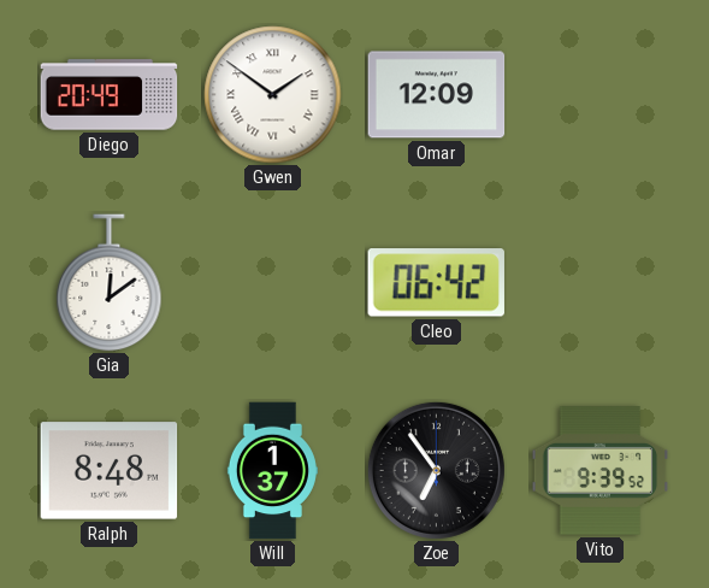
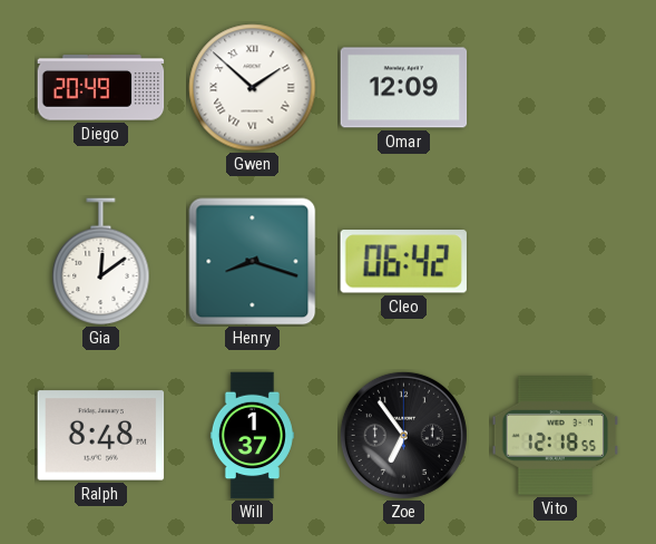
Gwen: 1:51 -> 1:52
Henry: none -> 8:18
Vito: 9:39 -> 12:18
